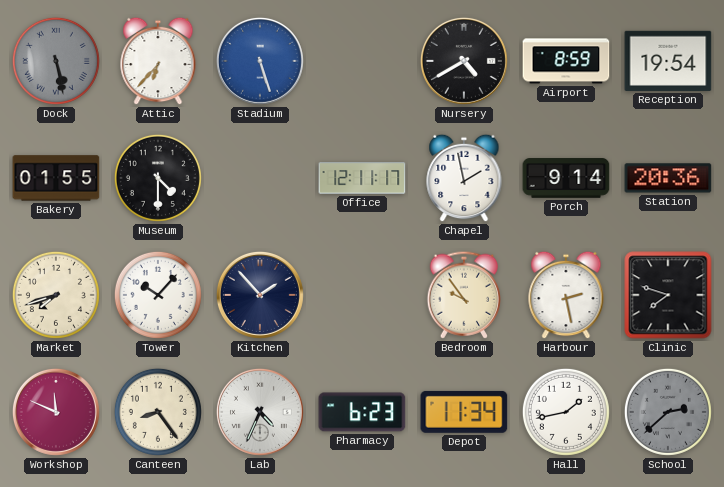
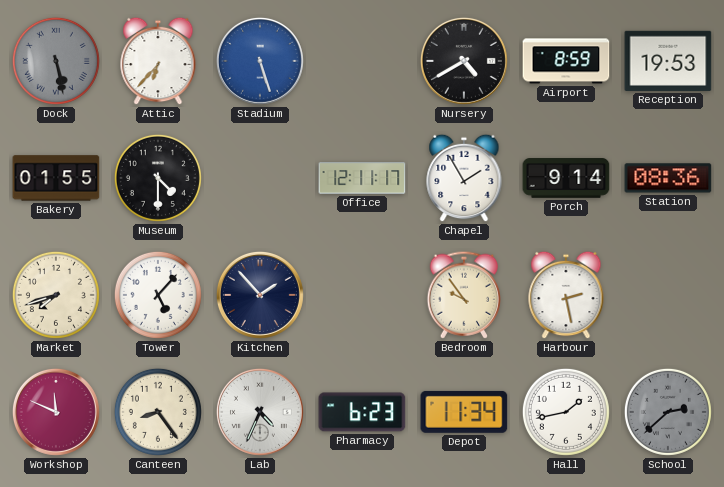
Reception: 19:54 -> 19:53
Chapel: 1:58 -> 1:55
Station: 20:36 -> 08:36
Tower: 10:07 -> 5:07
Clinic: 7:48 -> none
